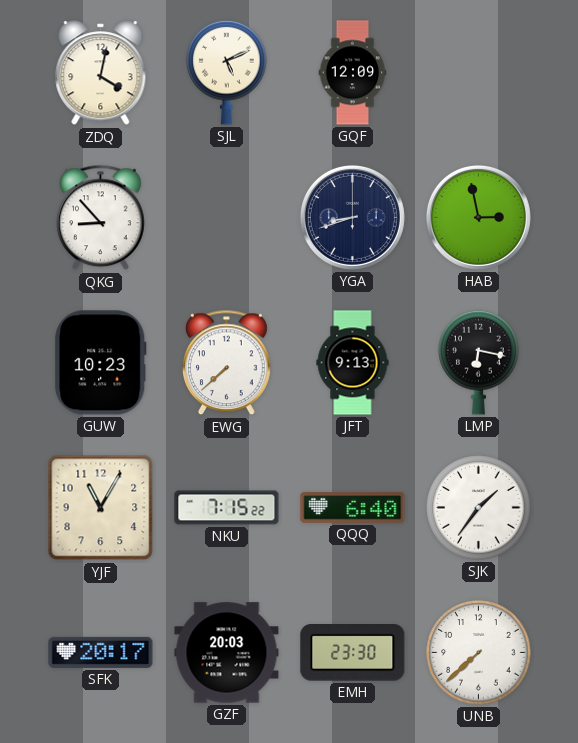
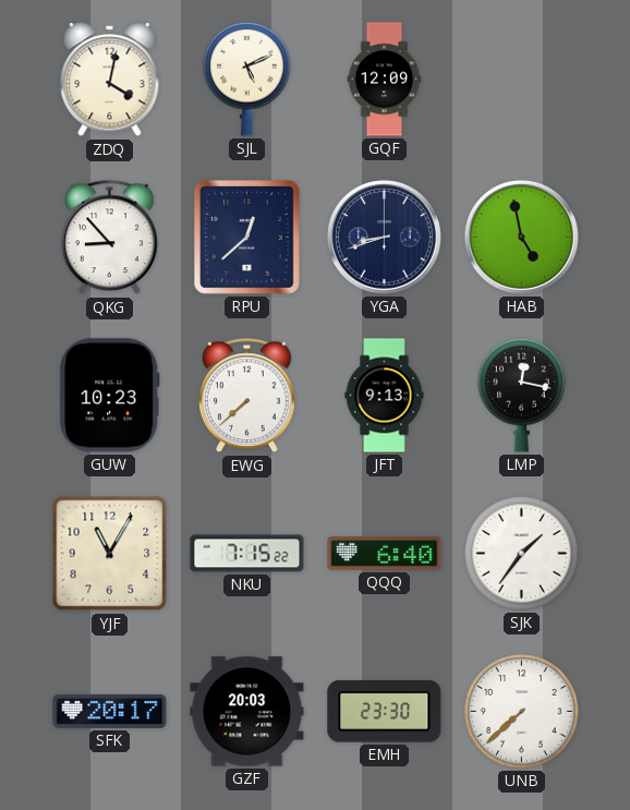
RPU: none -> 12:38
HAB: 2:58 -> 4:58
LMP: 6:17 -> 12:17
